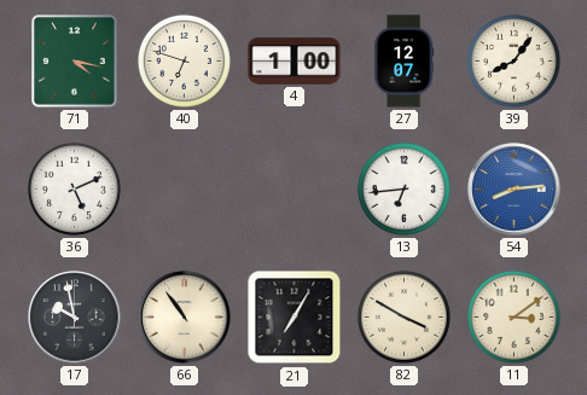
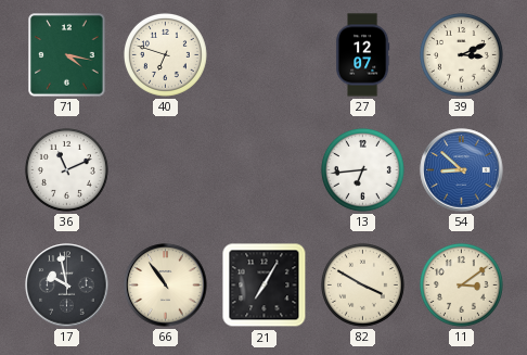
4: 1:00 -> none
39: 8:06 -> 3:11
36: 5:11 -> 11:11
54: 8:14 -> 8:52
